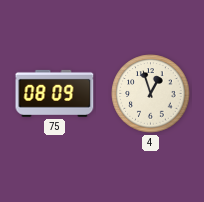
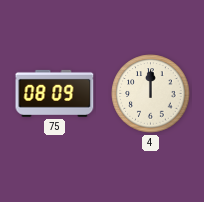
4: 12:57 -> 12:00
